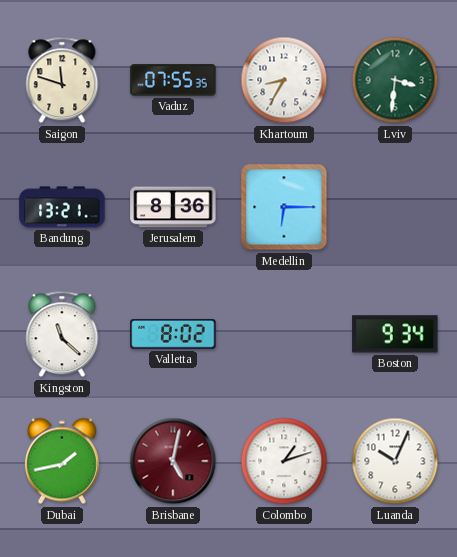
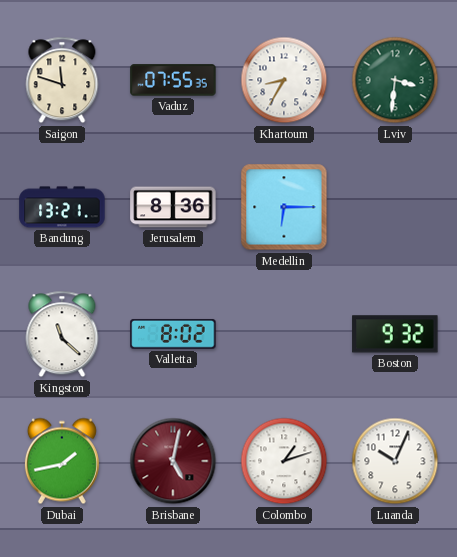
Boston: 9:34 -> 9:32
